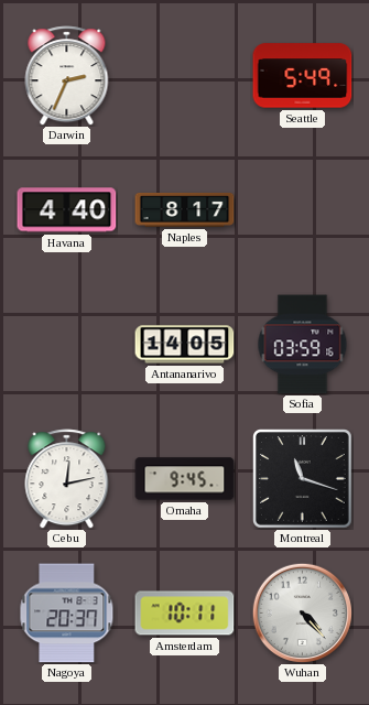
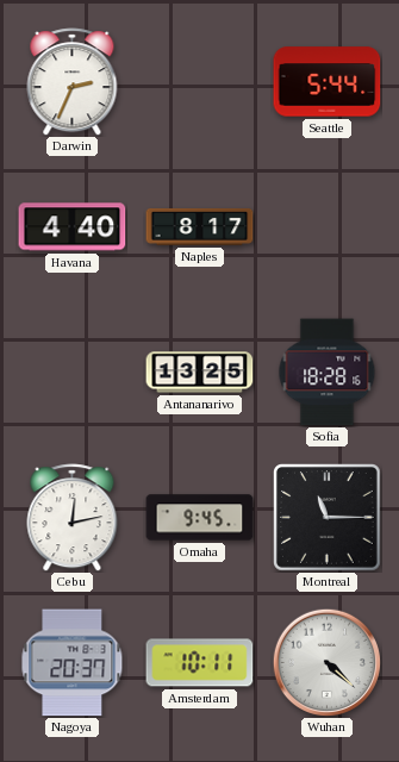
Seattle: 5:49 -> 5:44
Antananarivo: 14:05 -> 13:25
Sofia: 03:59 -> 18:28
Montreal: 11:18 -> 11:15
Wuhan: 4:23 -> 4:22
